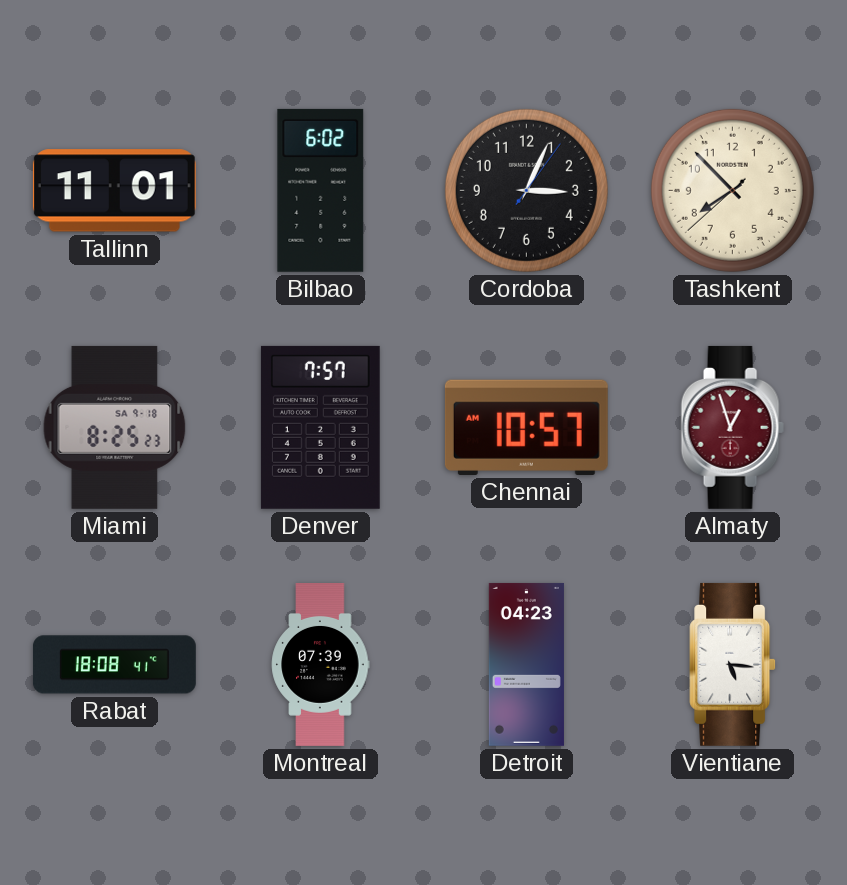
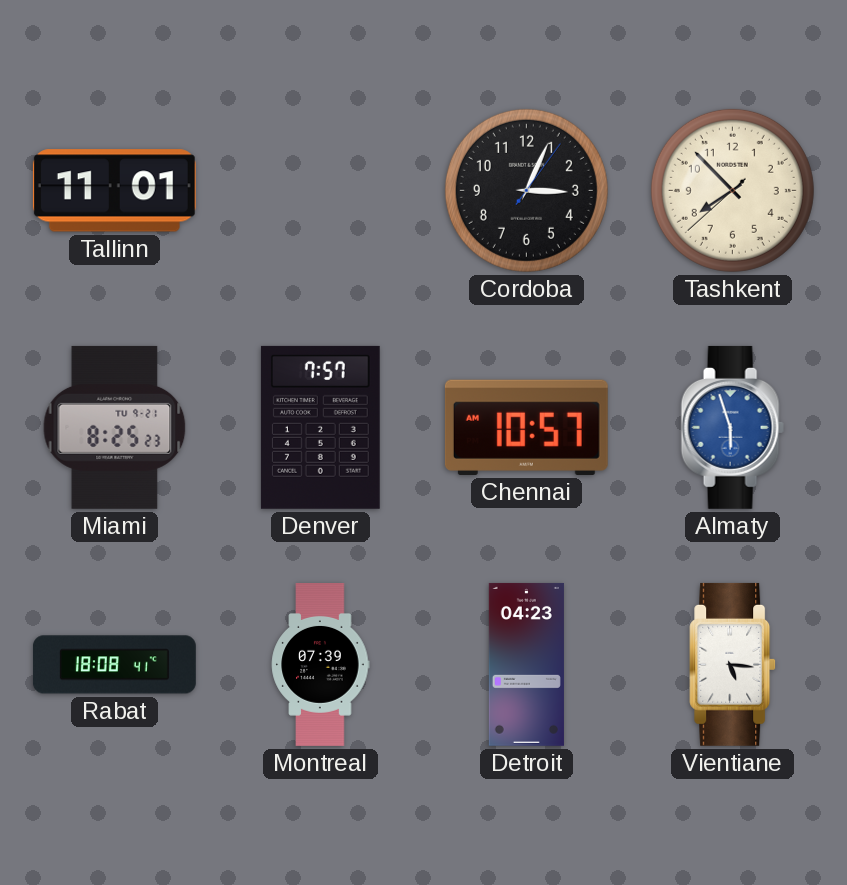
Bilbao: 6:02 -> none
Miami date: SA 9-18 -> TU 9-21
Almaty: 12:57 -> 5:57
Almaty dial: burgundy -> blue
